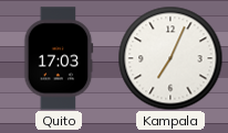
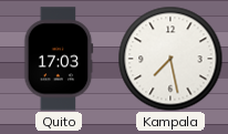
Kampala: 7:04 -> 7:28
